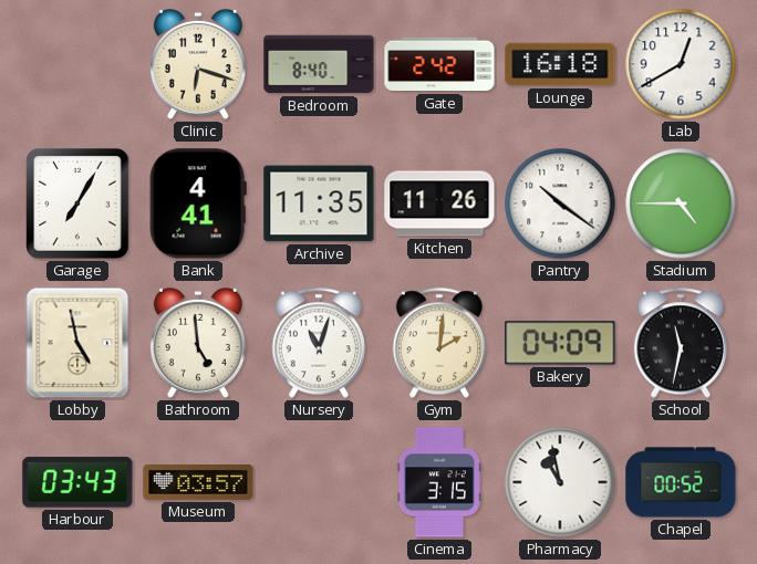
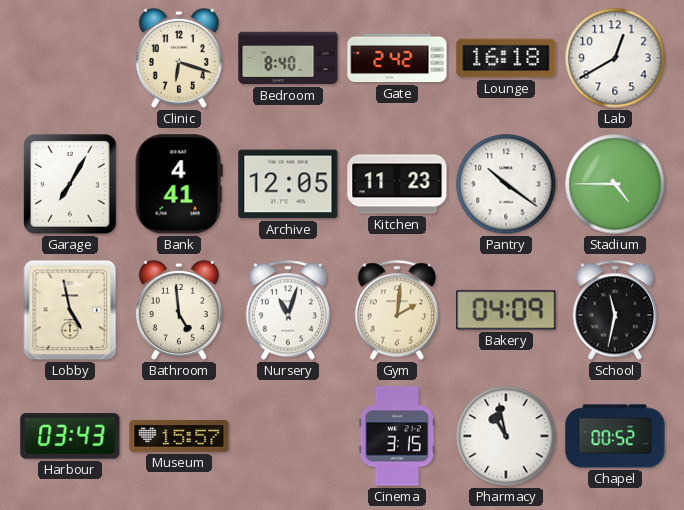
Archive: 11:35 -> 12:05
Kitchen: 11:26 -> 11:23
Museum: 03:57 -> 15:57
